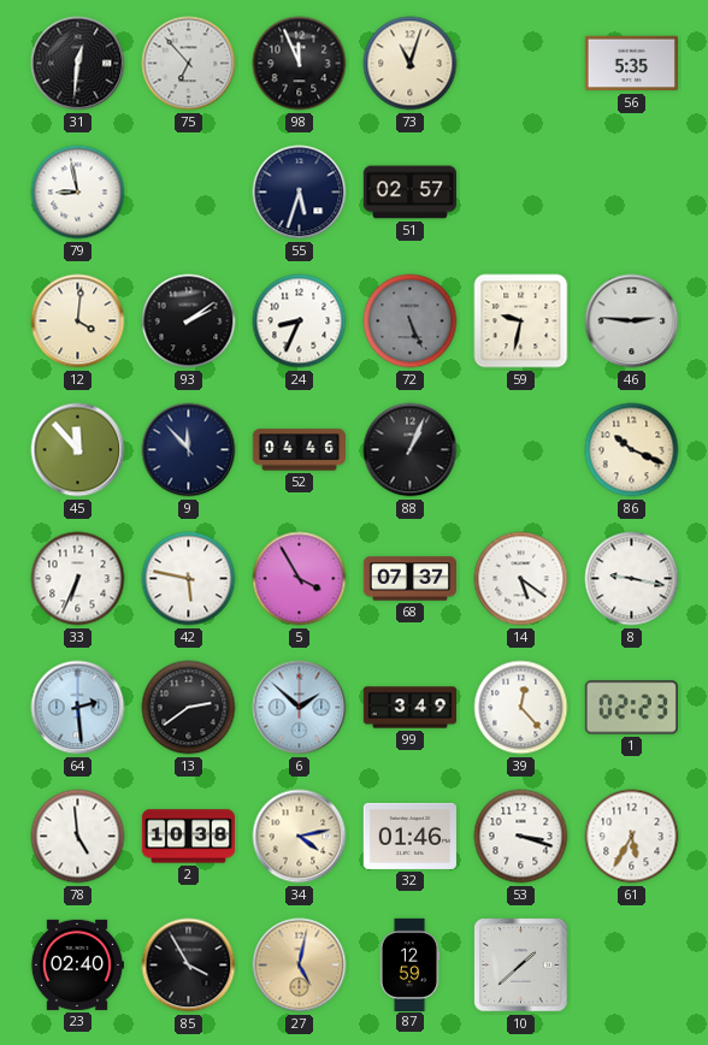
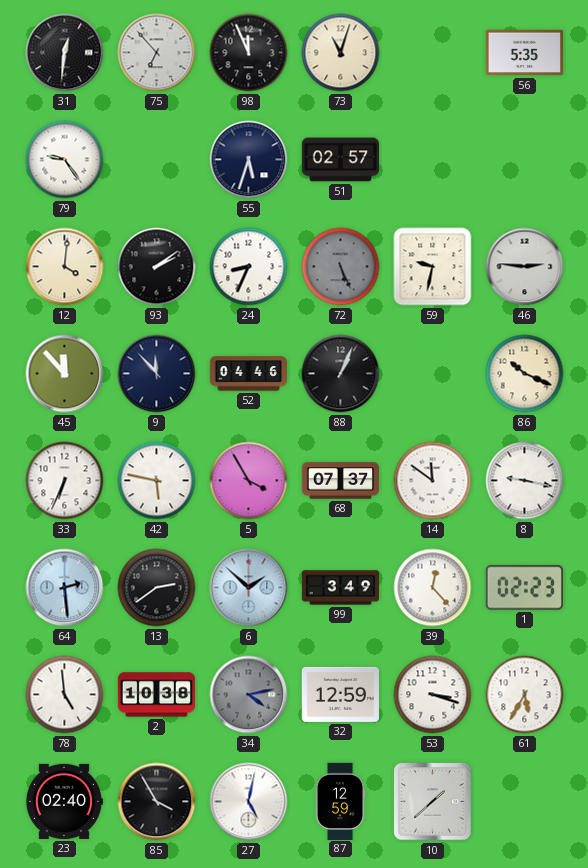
79: 8:58 -> 9:24
14: 5:21 -> 11:51
34 dial: cream -> grey
32: 01:46 -> 12:59
27 dial: champagne -> white
